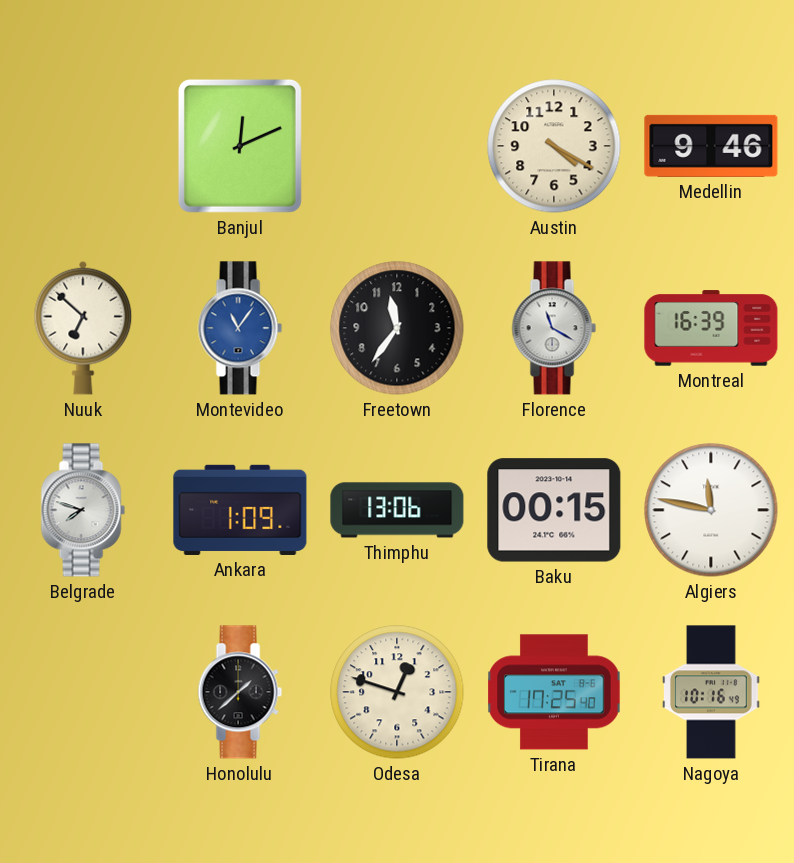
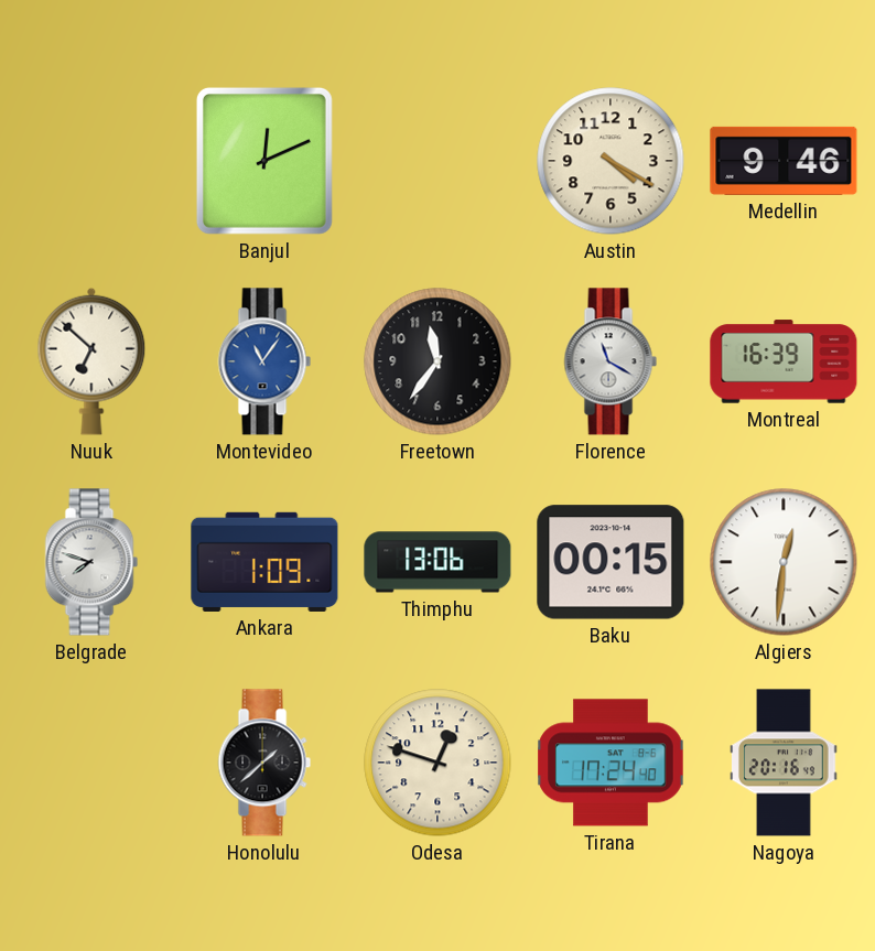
Algiers: 11:47 -> 12:31
Tirana: 17:25 -> 17:24
Nagoya: 10:16 -> 20:16
